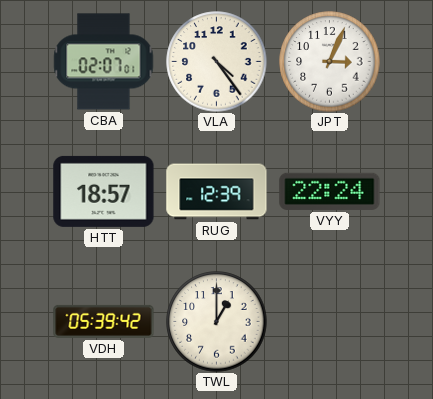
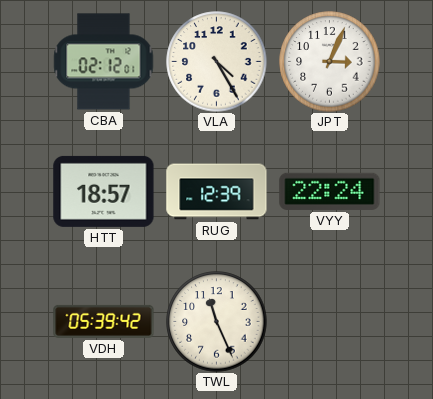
CBA: 02:07 -> 02:12
VLA: 4:24 -> 4:25
TWL: 1:00 -> 11:26
